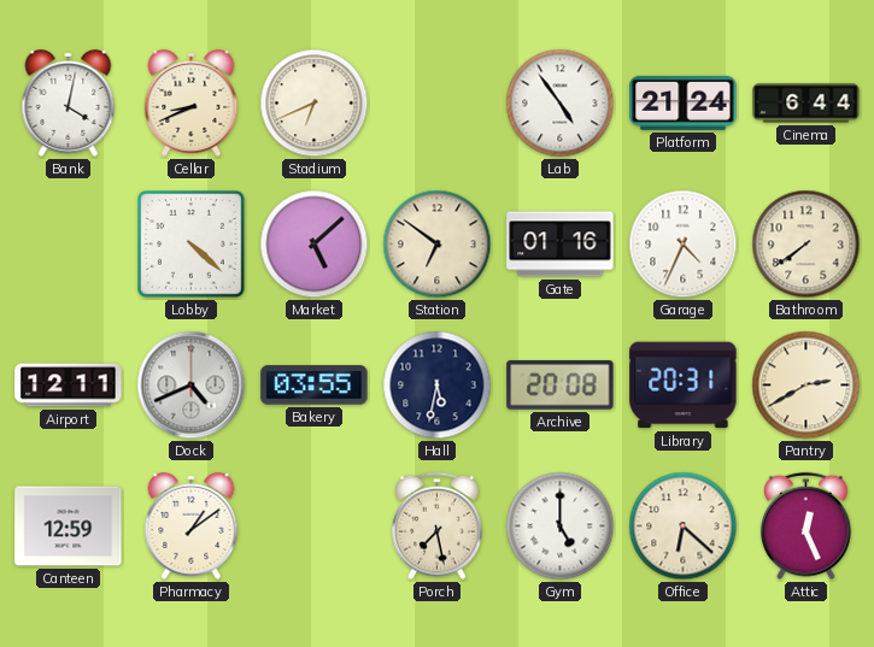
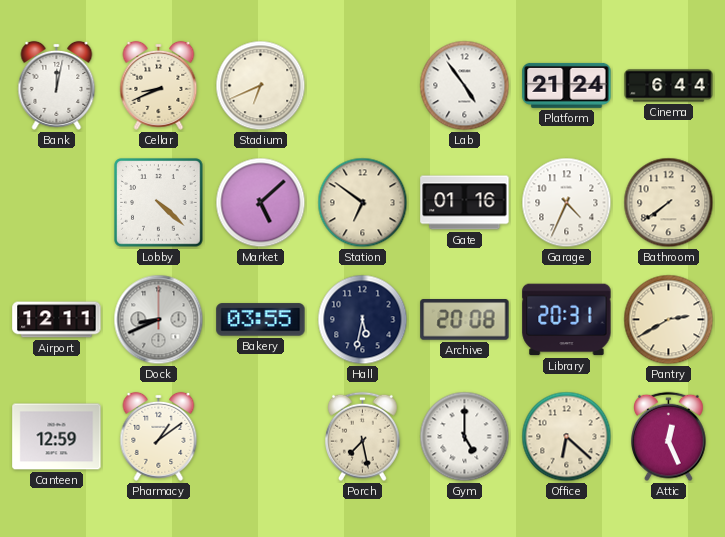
Bank: 4:02 -> 12:02
Dock: 4:41 -> 8:41
